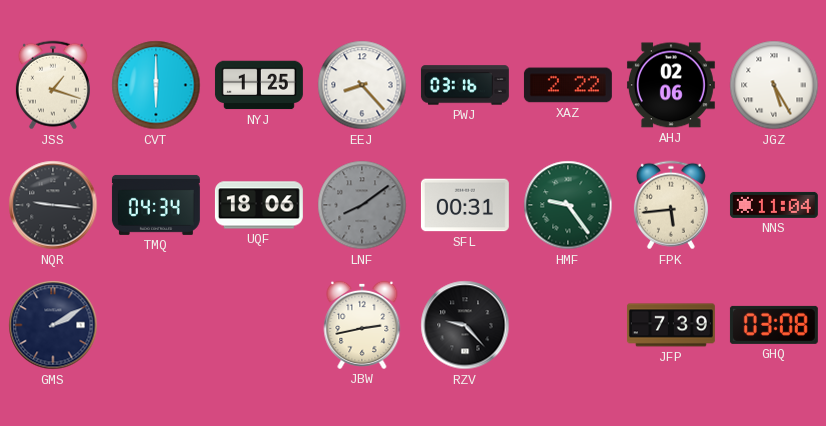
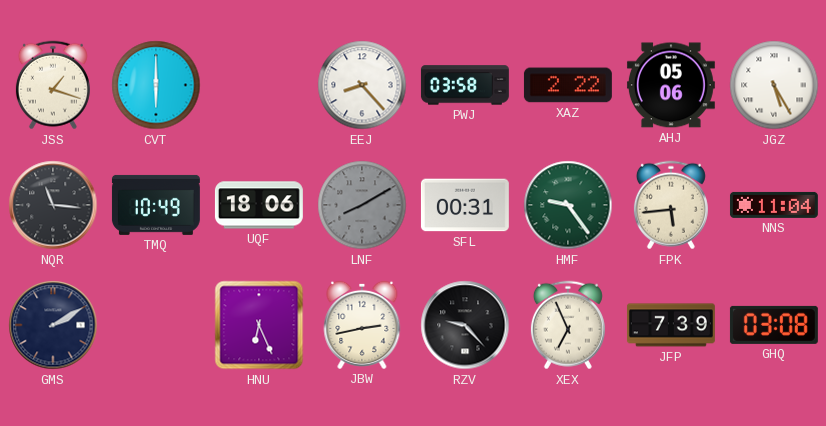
NYJ: 1:25 -> none
PWJ: 03:16 -> 03:58
AHJ: 02:06 -> 05:06
NQR: 9:16 -> 11:16
TMQ: 04:34 -> 10:49
LNF: 8:09 -> 8:10
HNU: none -> 6:26
XEX: none -> 6:56
